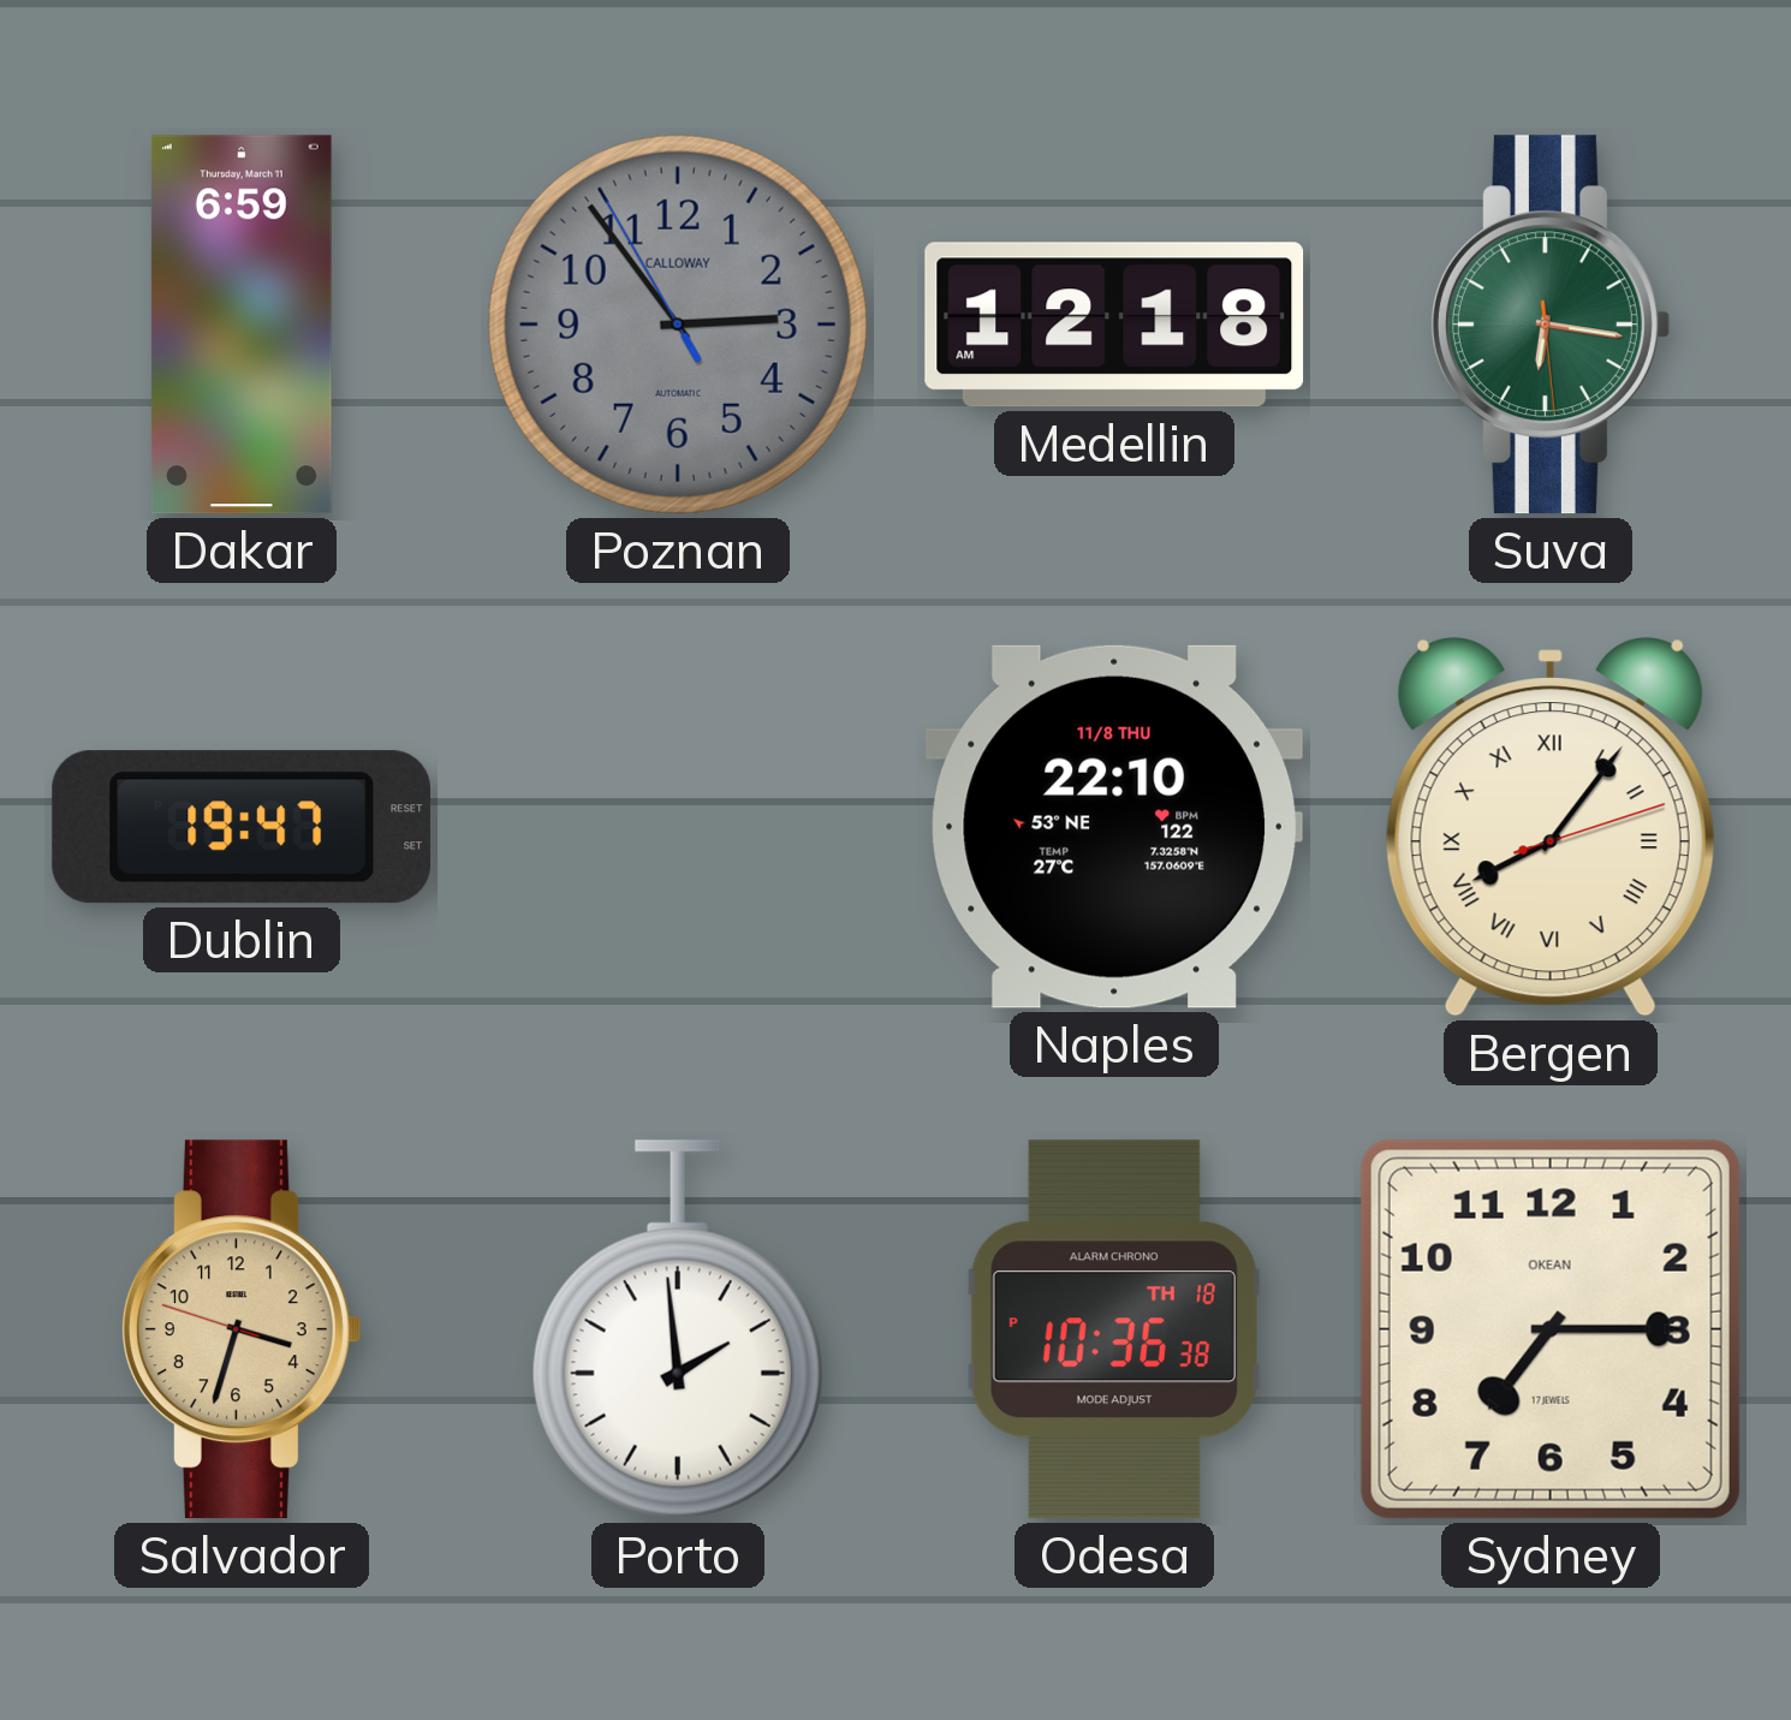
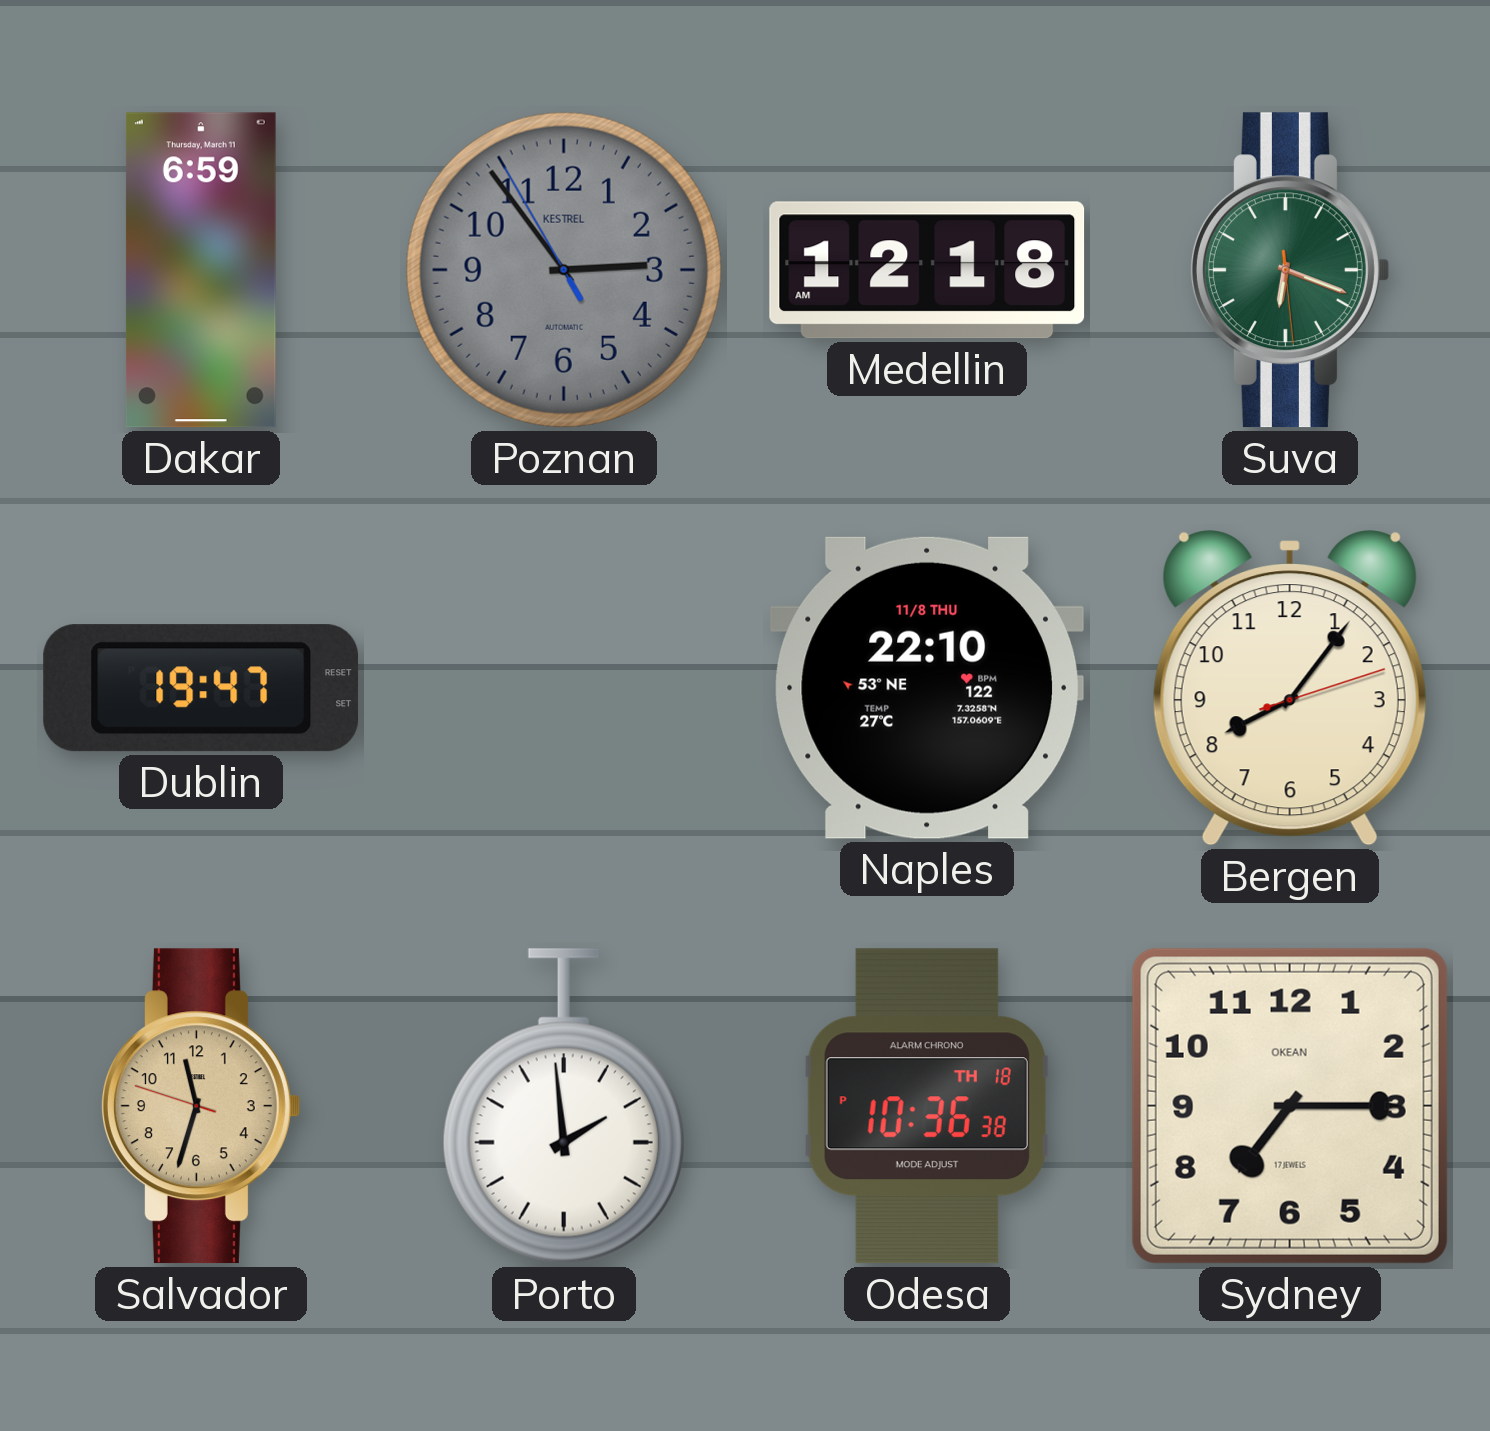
Poznan brand: CALLOWAY -> KESTREL
Suva: 6:16 -> 6:18
Bergen numerals: Roman -> Arabic
Salvador: 3:32 -> 11:32
